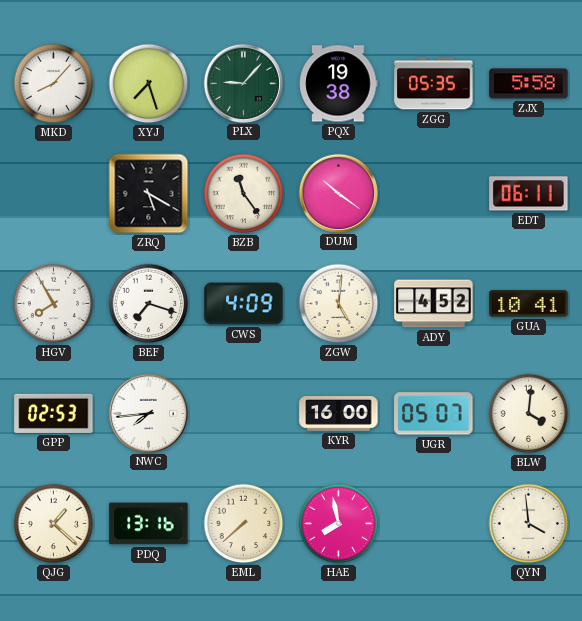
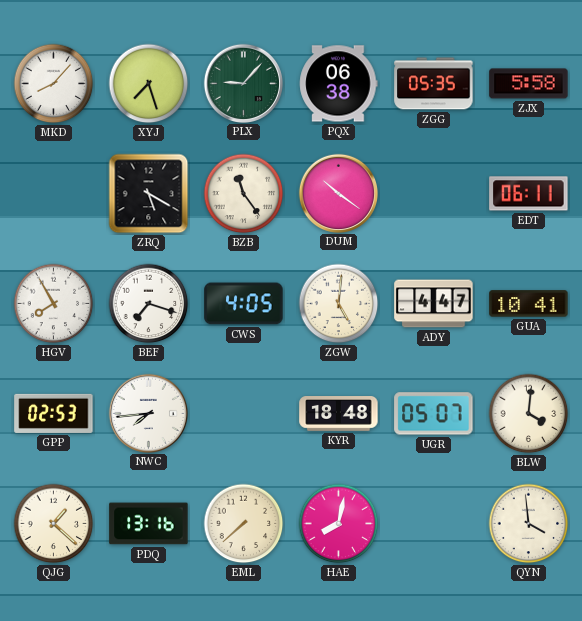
PQX: 19:38 -> 06:38
CWS: 4:09 -> 4:05
ADY: 4:52 -> 4:47
KYR: 16:00 -> 18:48
HAE: 7:58 -> 8:02
